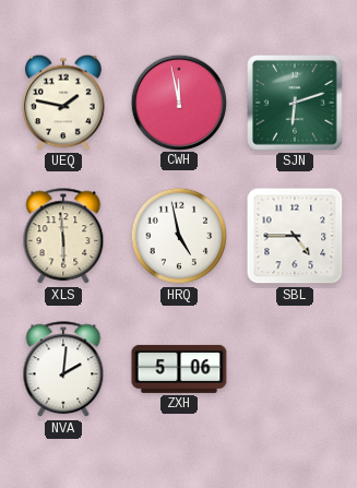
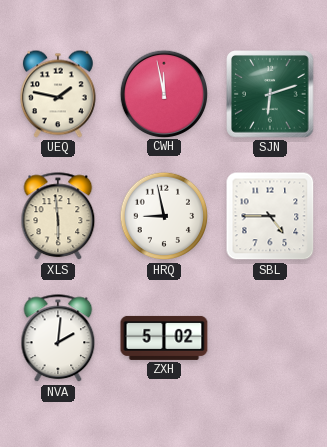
HRQ: 4:58 -> 8:58
ZXH: 5:06 -> 5:02
